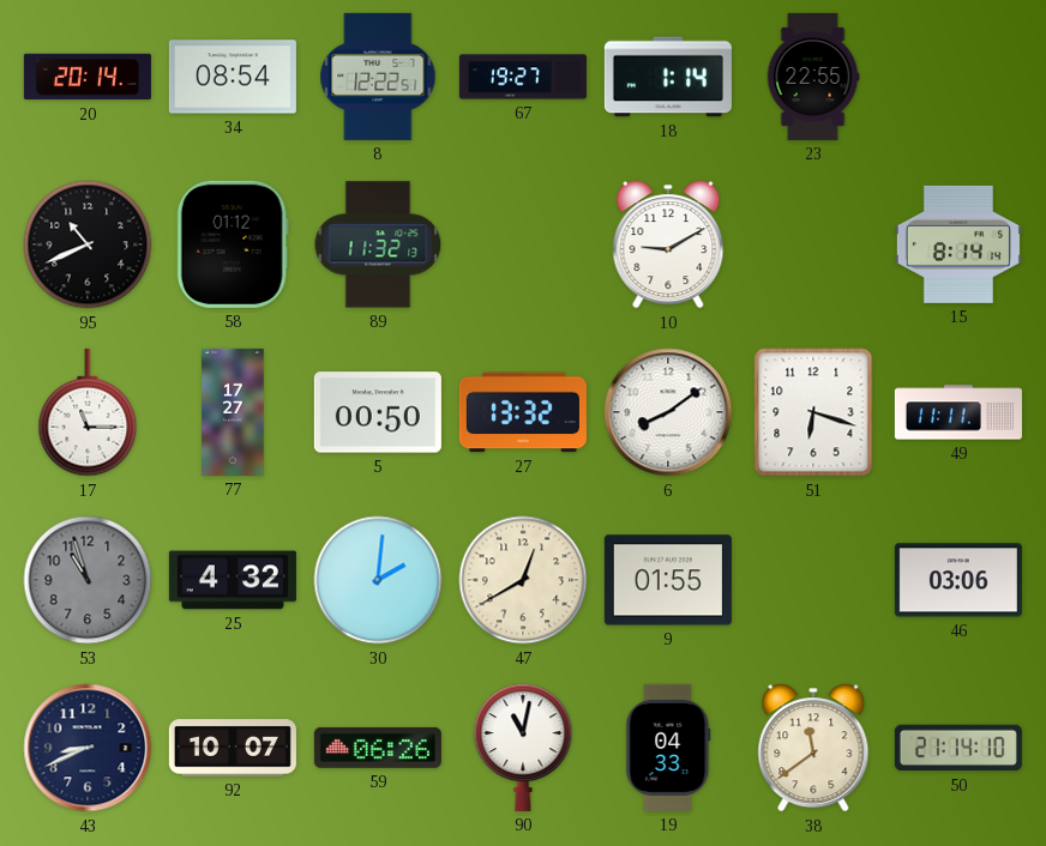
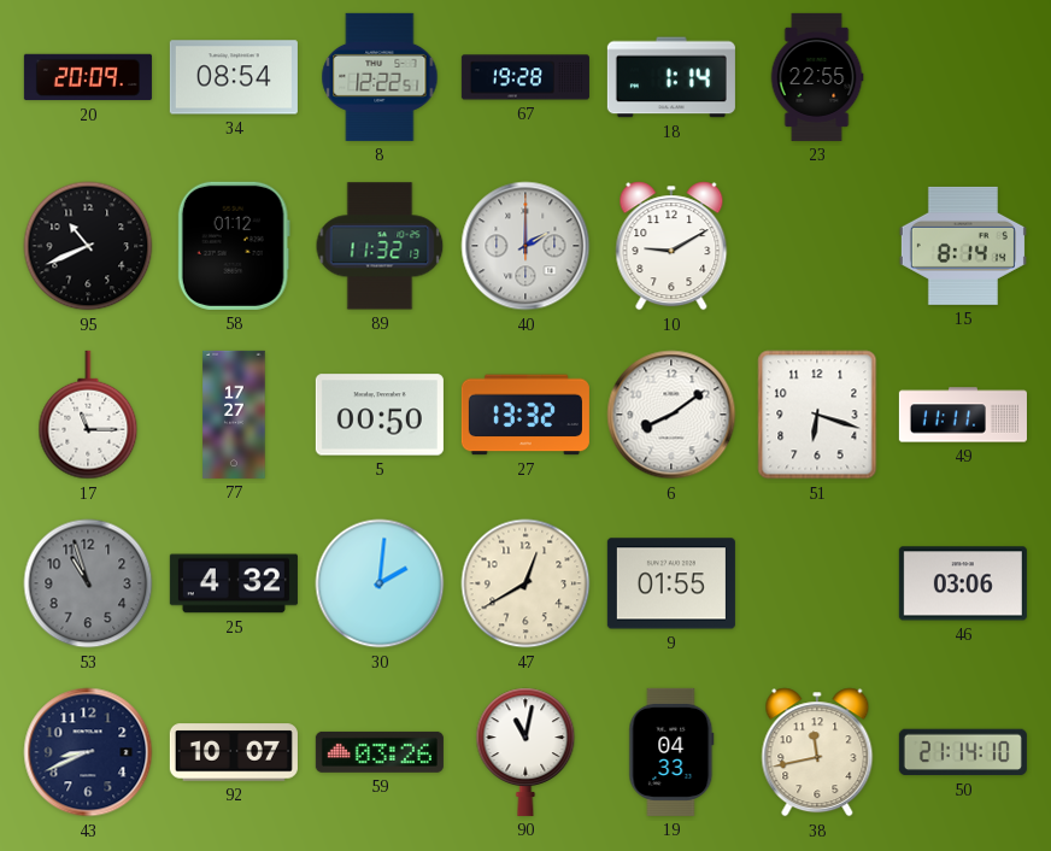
20: 20:14 -> 20:09
67: 19:27 -> 19:28
40: none -> 2:00
59: 06:26 -> 03:26
38: 11:39 -> 11:43
